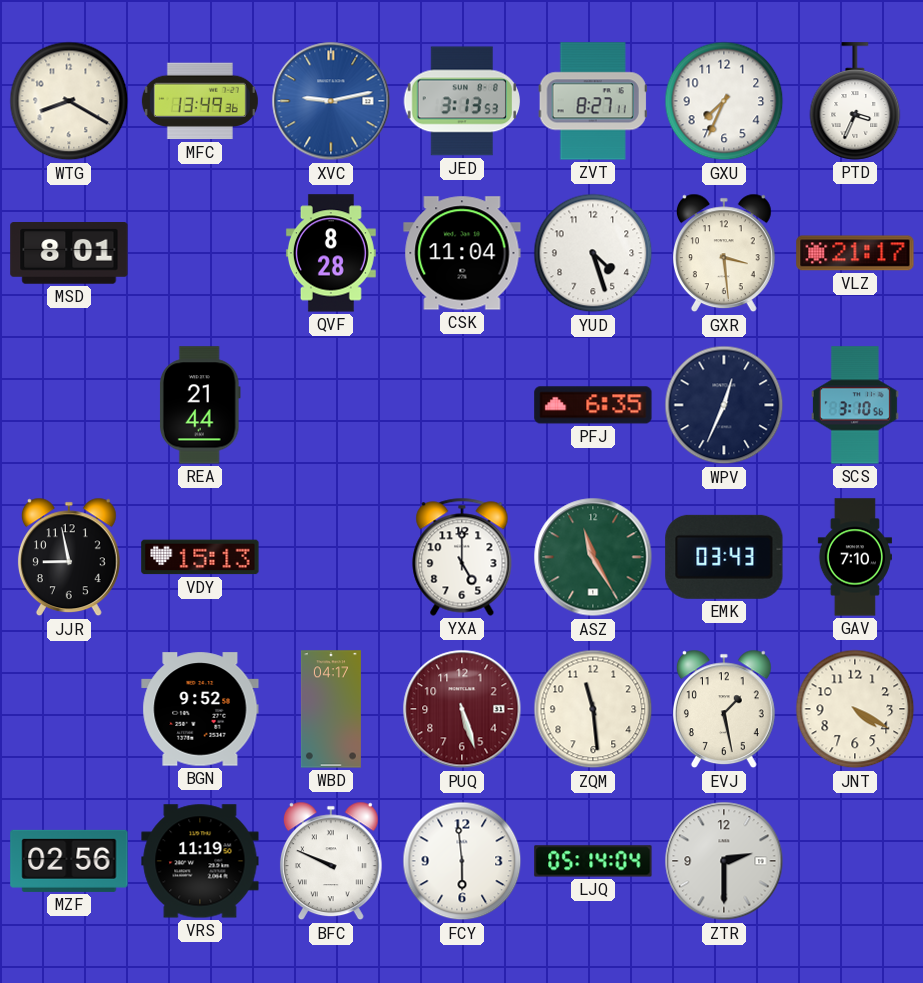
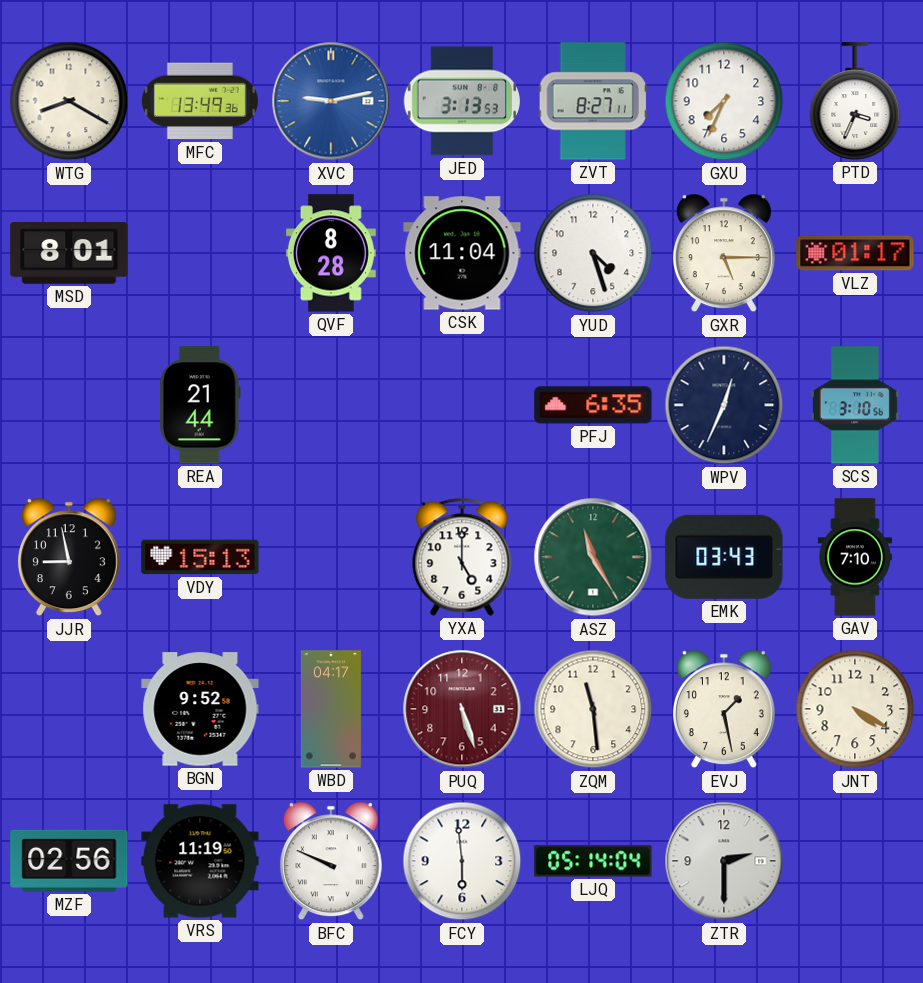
GXR: 3:29 -> 5:15
VLZ: 21:17 -> 01:17
